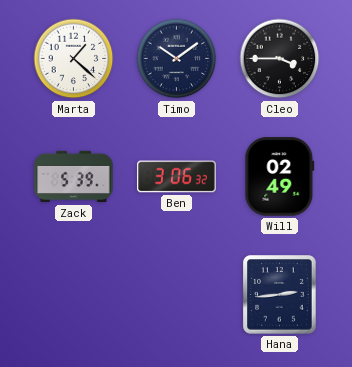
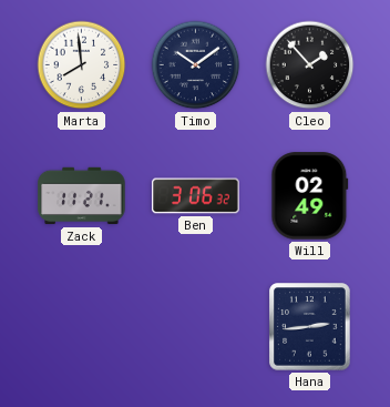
Marta: 1:22 -> 7:59
Cleo: 3:45 -> 1:53
Zack: 5:39 -> 11:21
